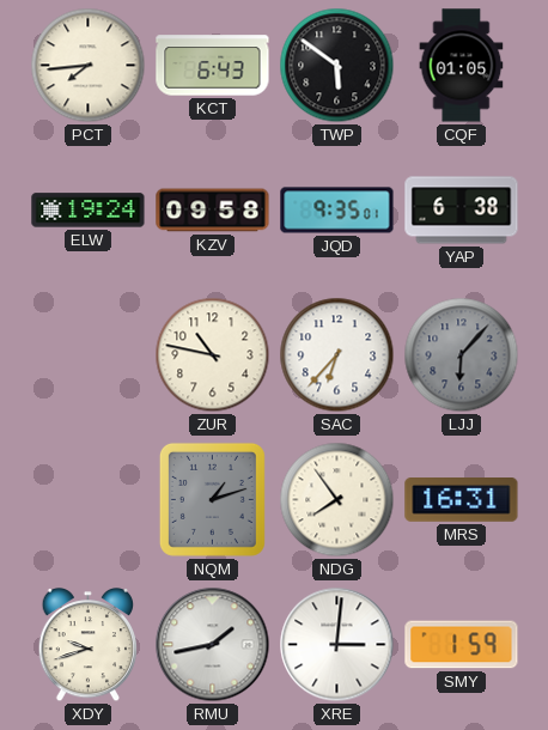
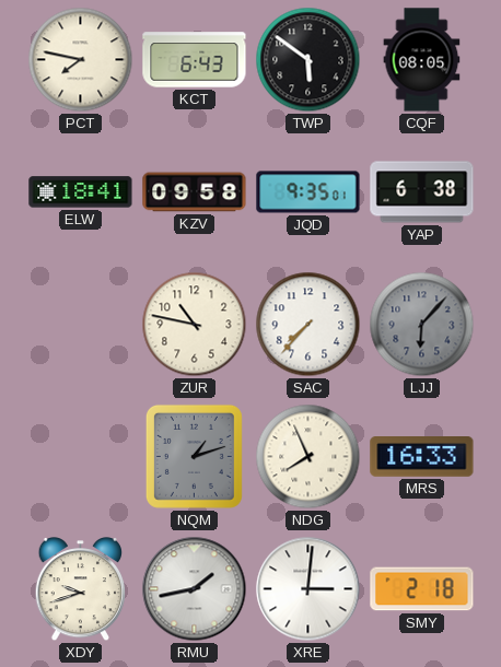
PCT: 7:44 -> 7:47
CQF: 01:05 -> 08:05
ELW: 19:24 -> 18:41
SAC: 6:37 -> 7:37
NDG: 7:54 -> 7:56
MRS: 16:31 -> 16:33
SMY: 1:59 -> 2:18
